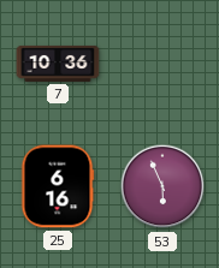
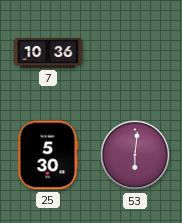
25: 6:16 -> 5:30
53: 5:56 -> 6:01
